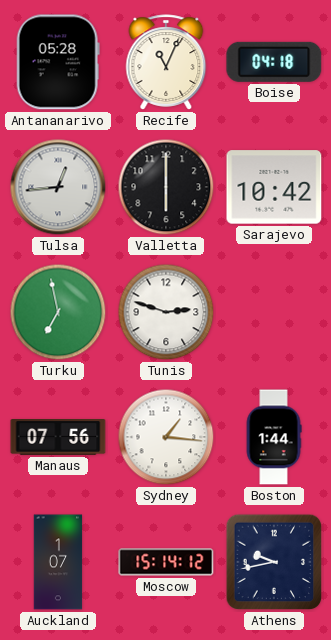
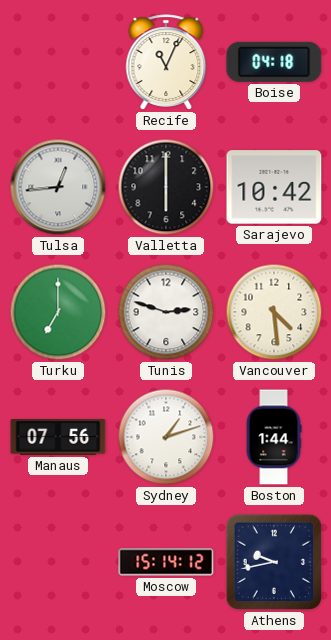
Antananarivo: 05:28 -> none
Turku: 6:58 -> 7:00
Vancouver: none -> 4:29
Sydney: 1:16 -> 1:12
Auckland: 1:07 -> none
